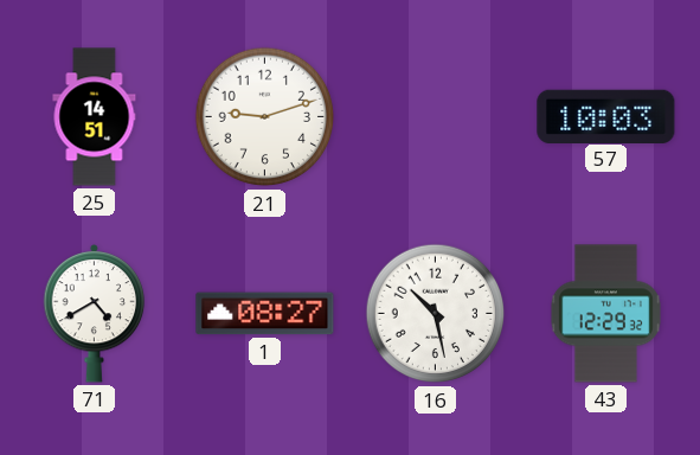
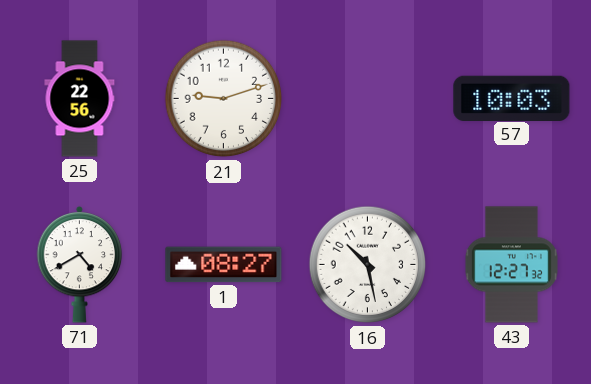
25: 14:51 -> 22:56
43: 12:29 -> 12:27
